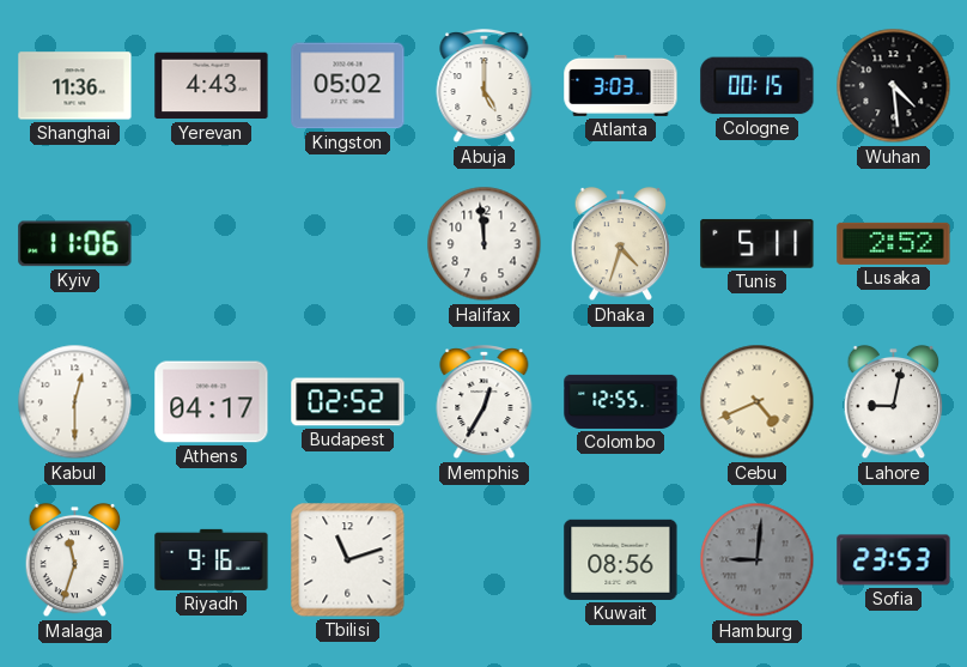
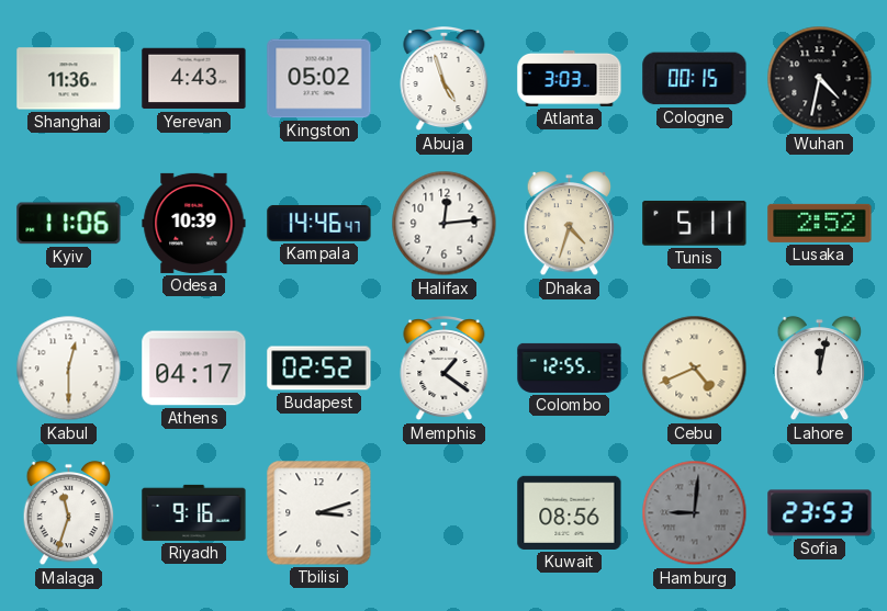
Abuja: 5:00 -> 4:57
Wuhan: 4:29 -> 4:32
Odesa: none -> 10:39
Kampala: none -> 14:46
Halifax: 11:59 -> 12:14
Memphis: 12:35 -> 1:21
Lahore: 9:02 -> 12:02
Tbilisi: 11:12 -> 3:12
